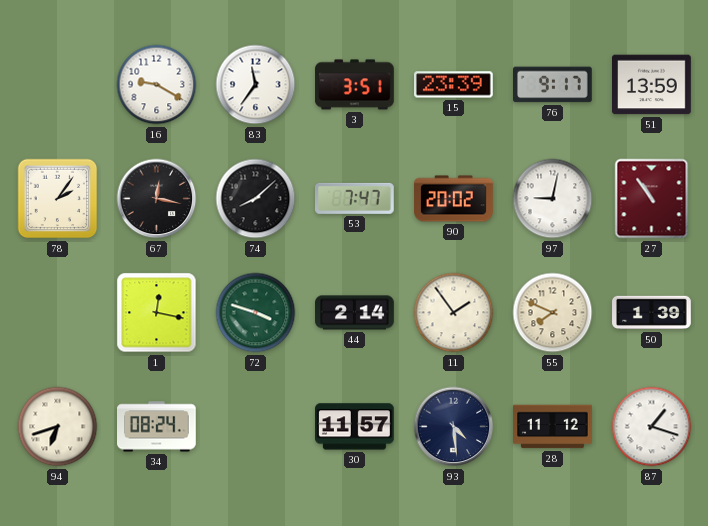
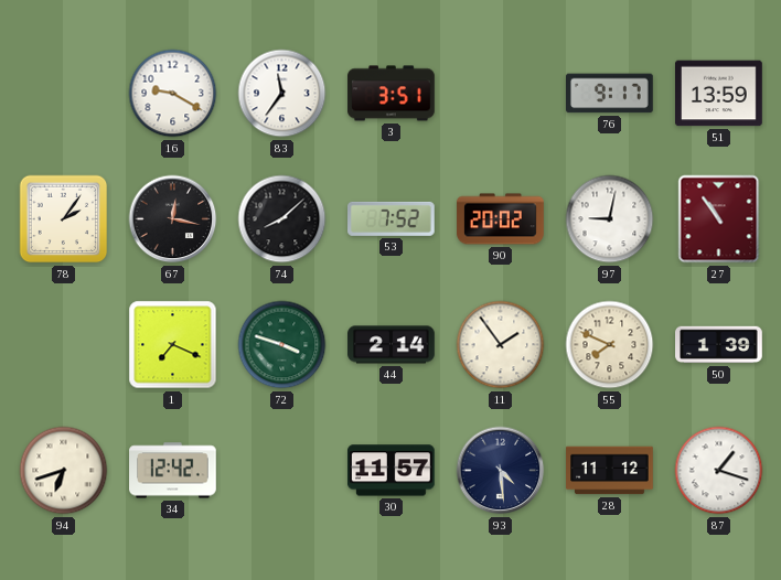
15: 23:39 -> none
53: 7:47 -> 7:52
1: 12:17 -> 7:19
34: 08:24 -> 12:42
